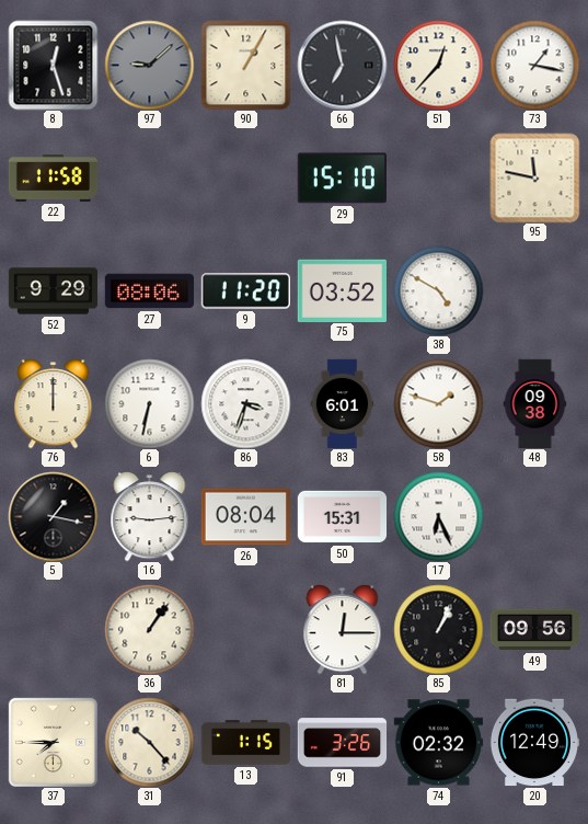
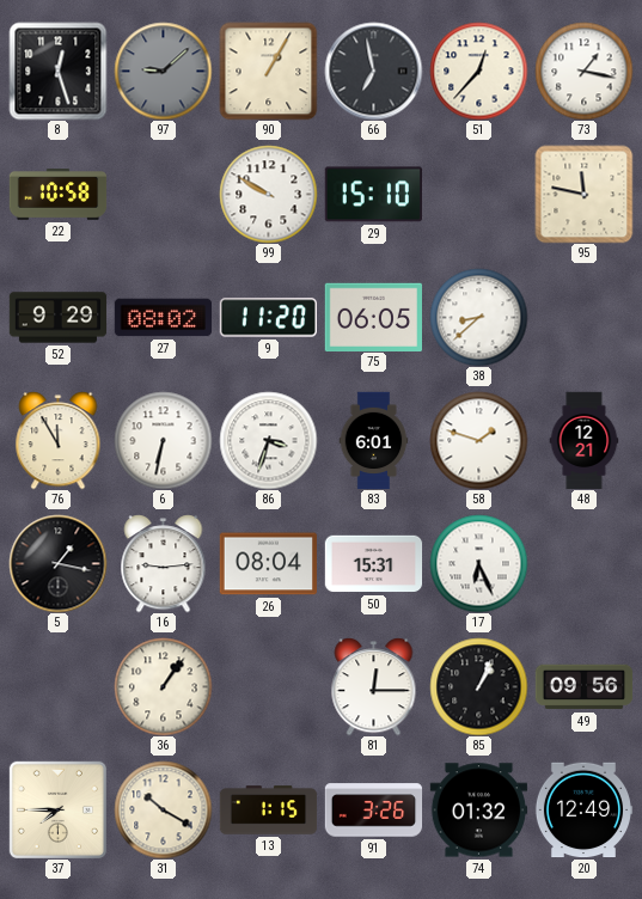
22: 11:58 -> 10:58
99: none -> 9:50
27: 08:06 -> 08:02
75: 03:52 -> 06:05
38: 4:50 -> 8:38
76: 12:00 -> 11:55
48: 09:38 -> 12:21
31: 10:23 -> 10:20
74: 02:32 -> 01:32
